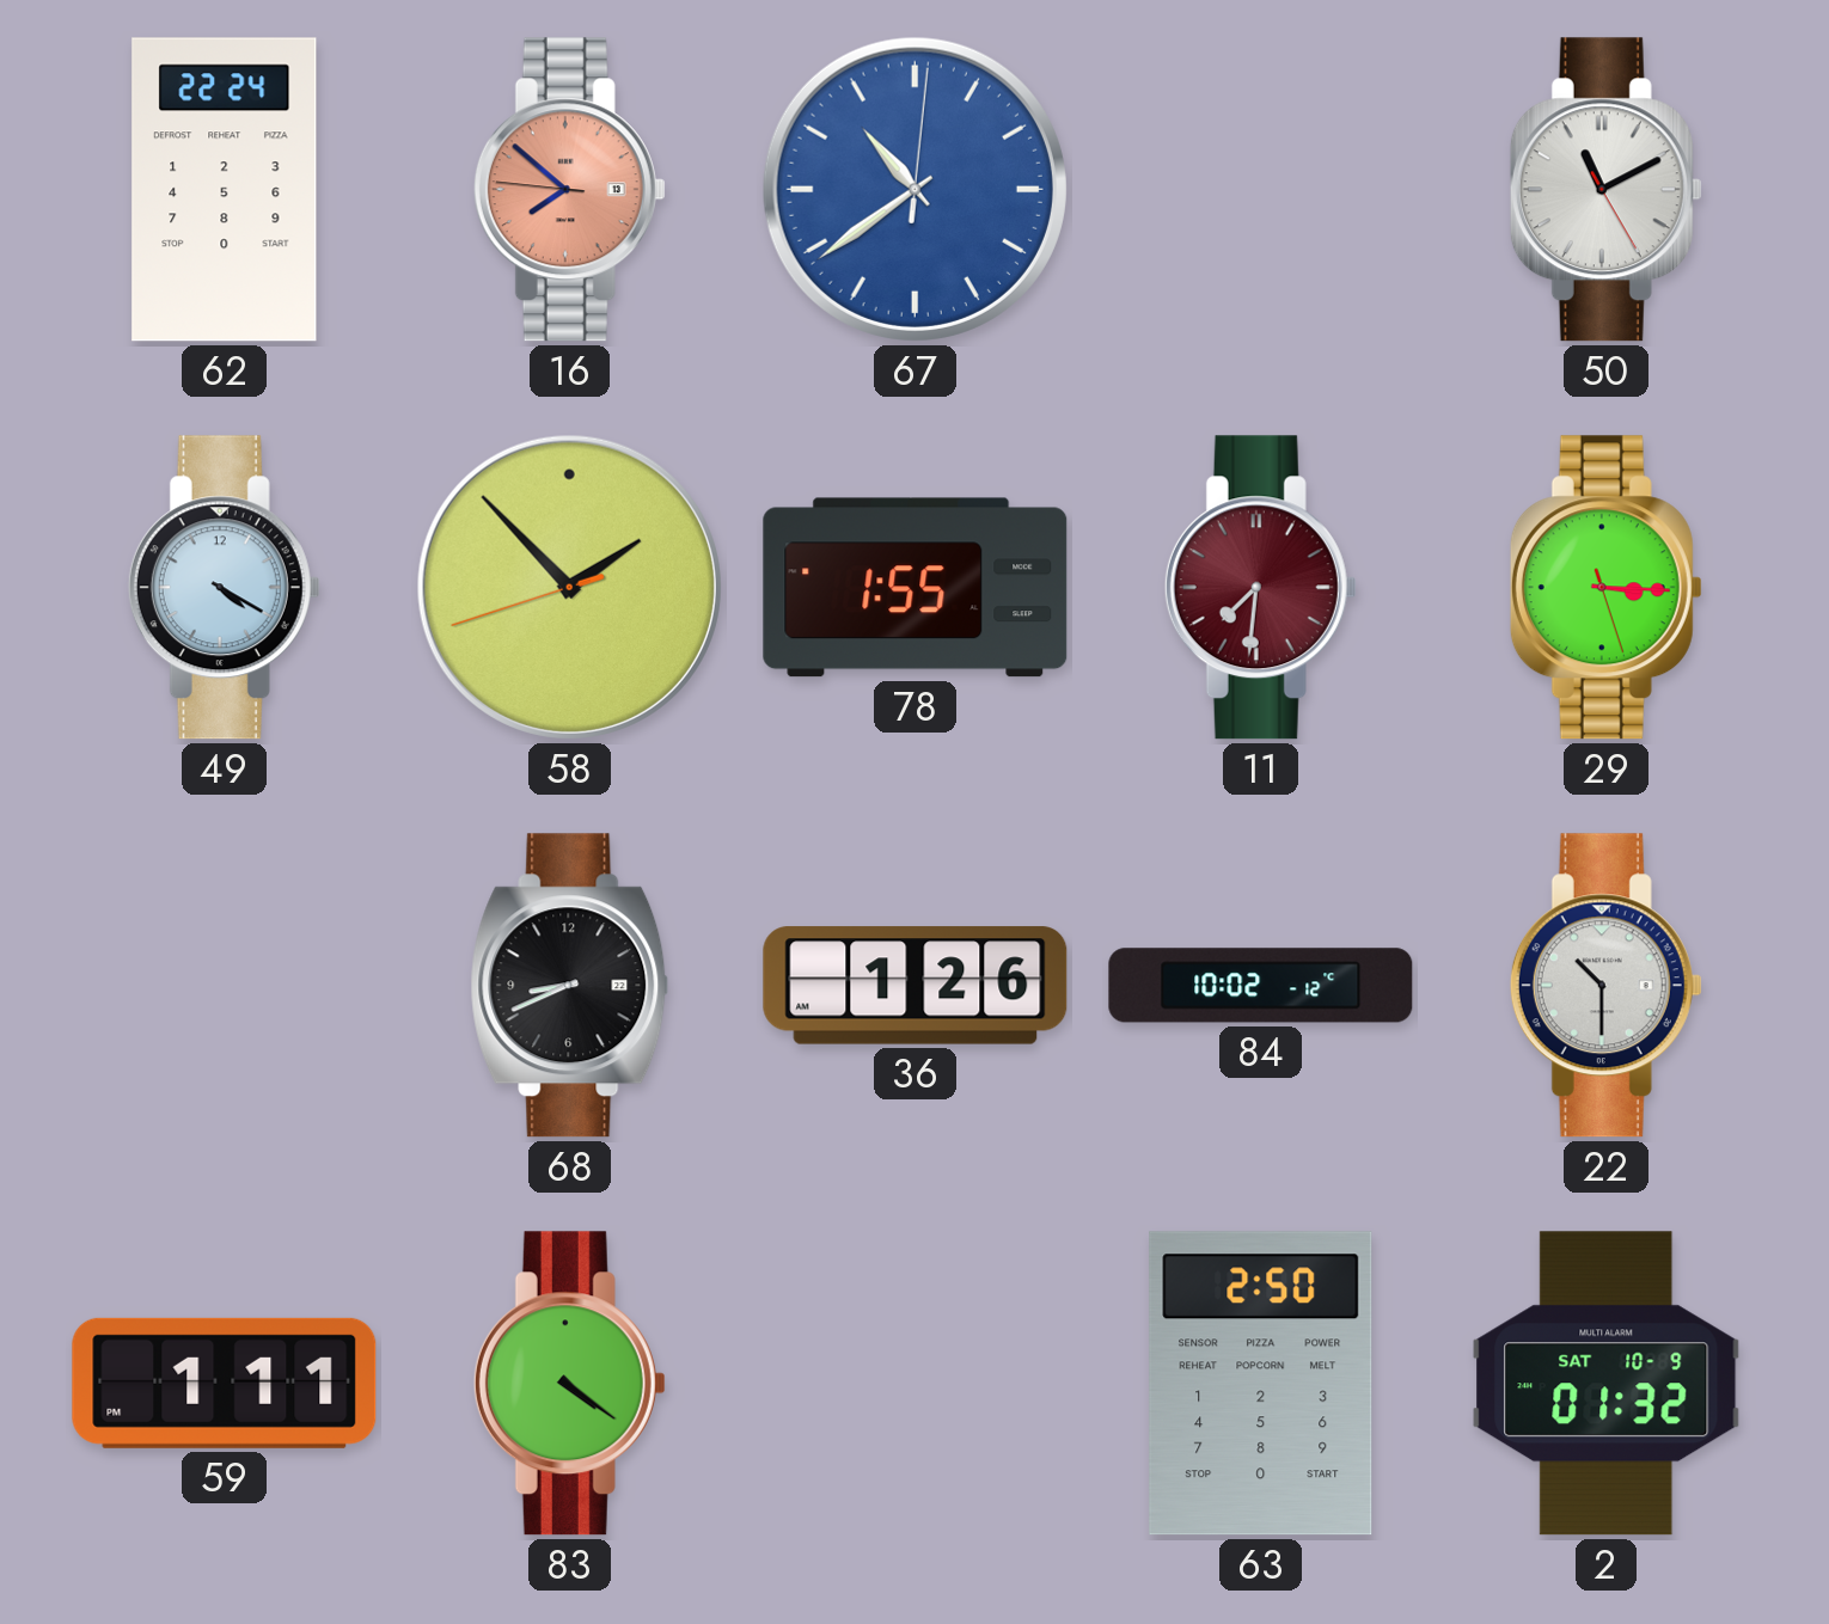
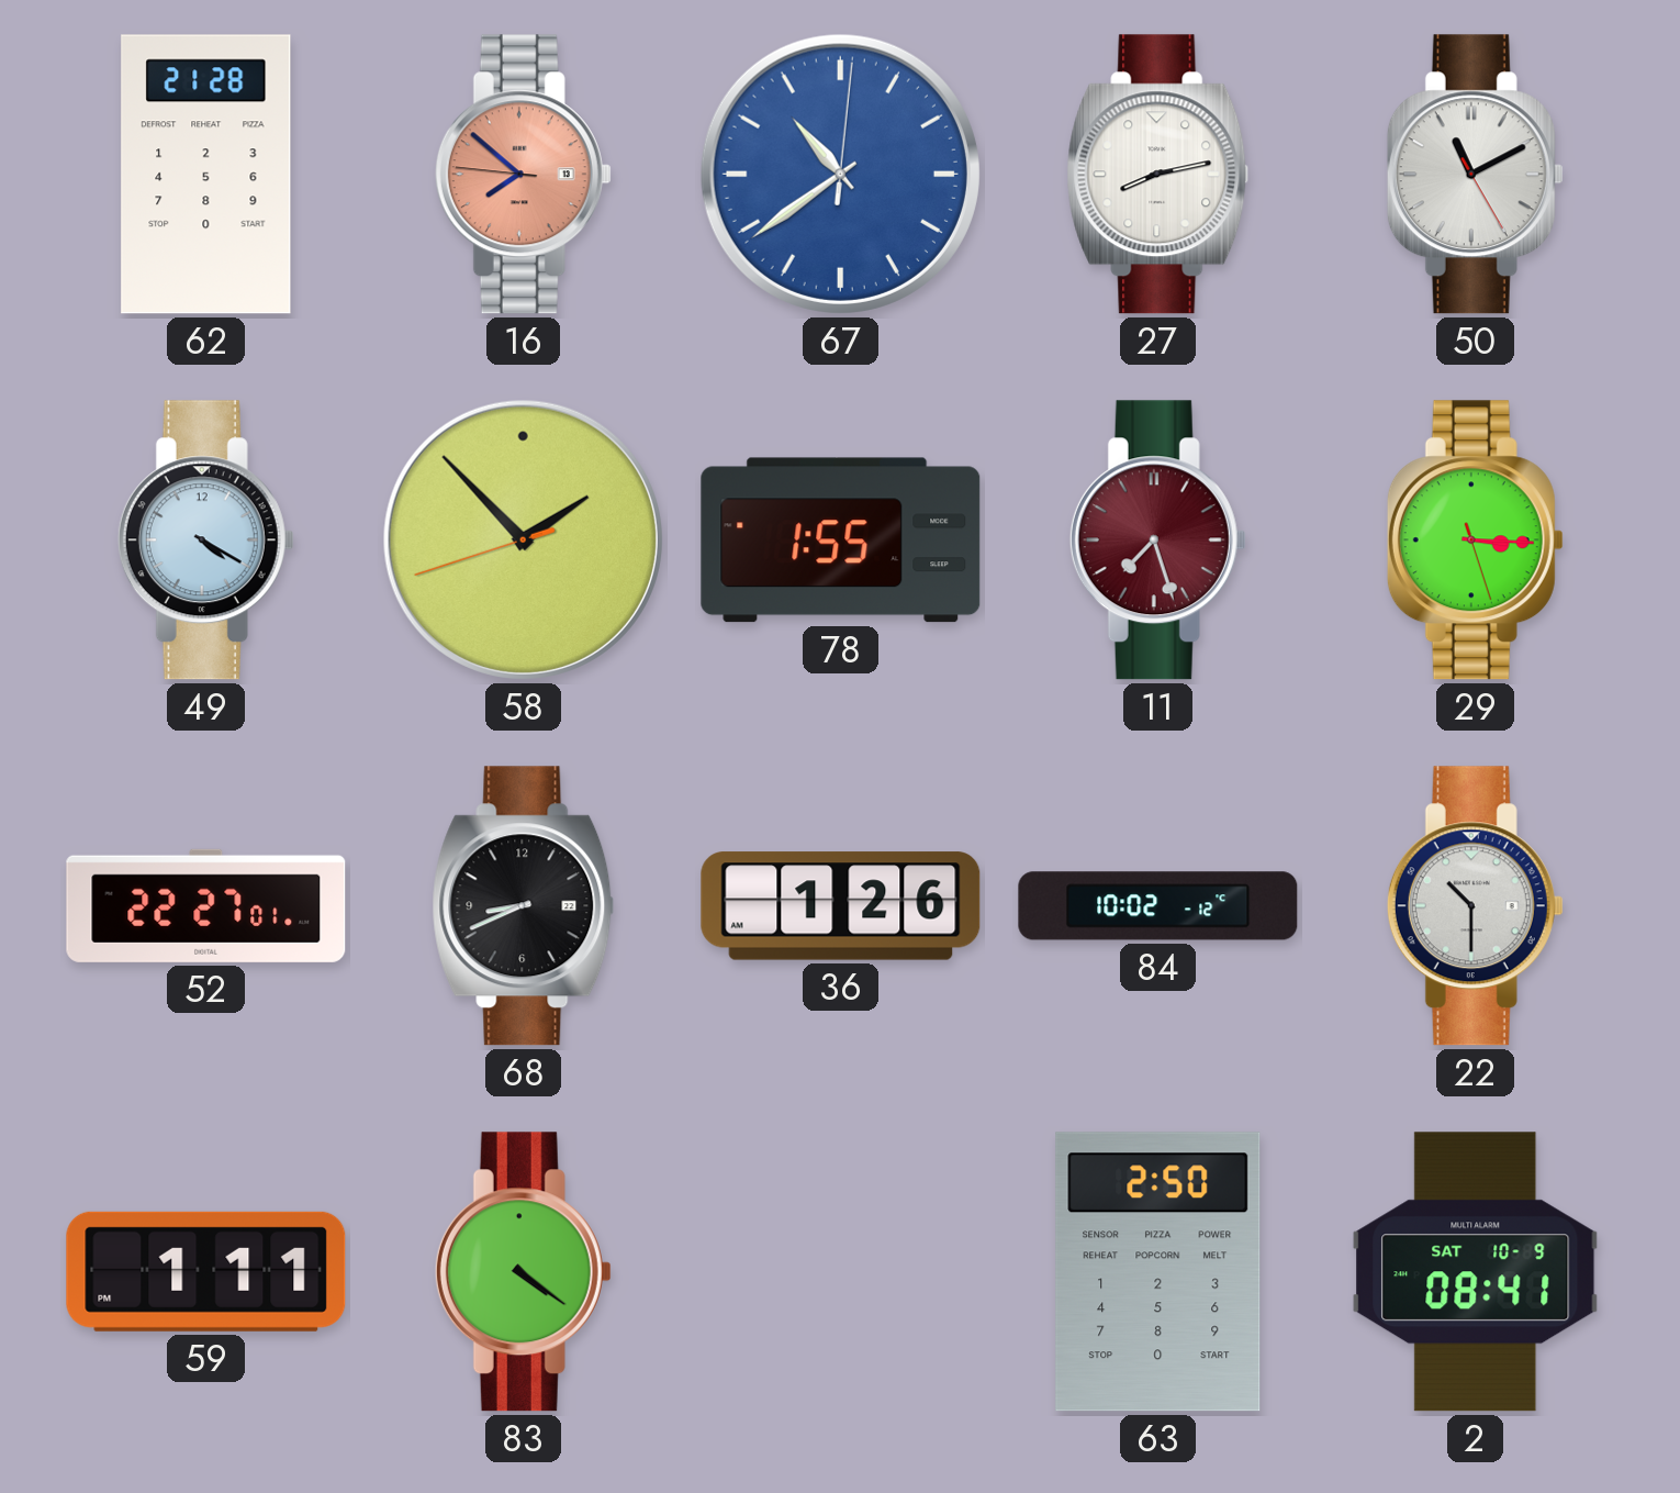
62: 22:24 -> 21:28
27: none -> 8:13
11: 7:31 -> 7:27
52: none -> 22:27
2: 01:32 -> 08:41
